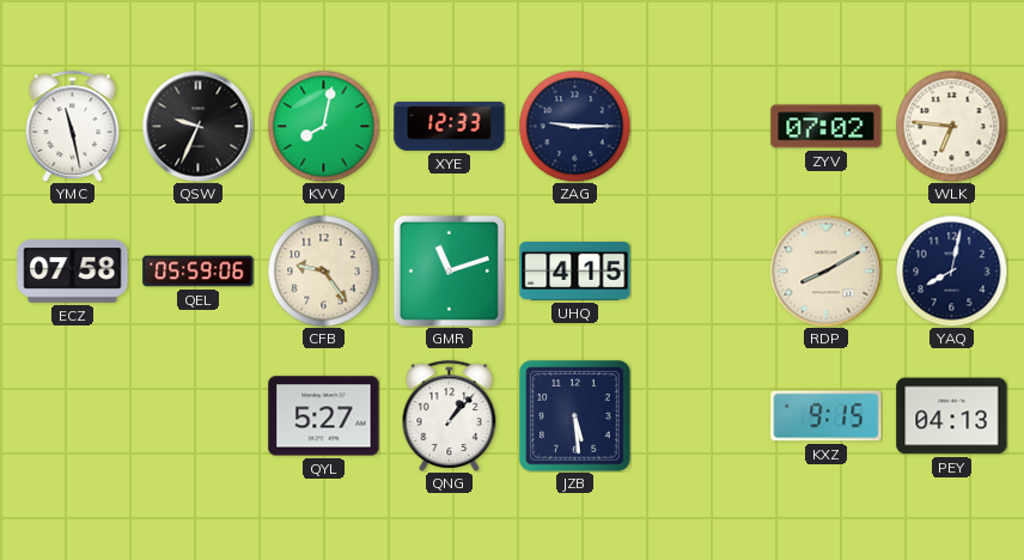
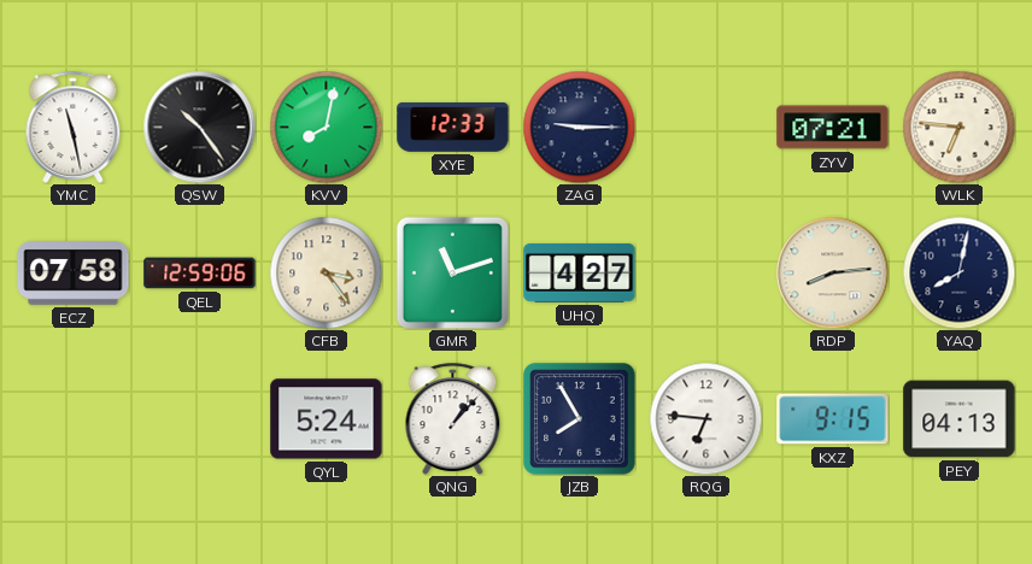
QSW: 9:34 -> 10:24
ZYV: 07:02 -> 07:21
QEL: 05:59 -> 12:59
CFB: 9:24 -> 3:24
UHQ: 4:15 -> 4:27
RDP: 8:10 -> 8:14
QYL: 5:27 -> 5:24
JZB: 5:29 -> 7:55
RQG: none -> 6:46
